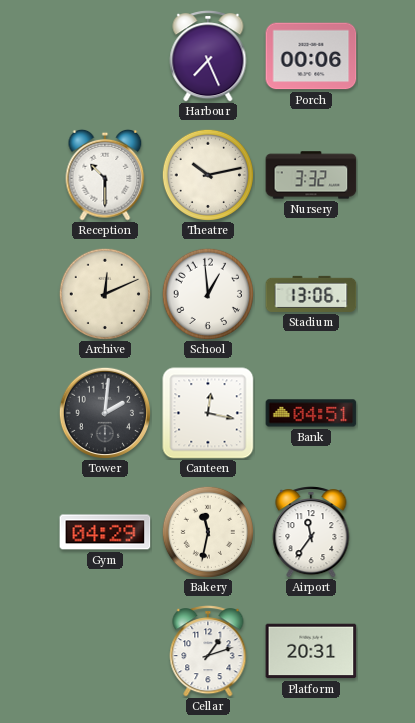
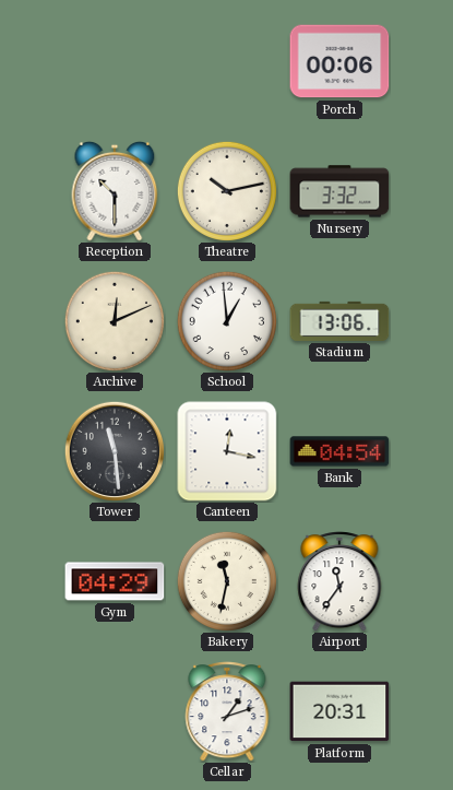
Harbour: 7:26 -> none
Tower: 2:01 -> 11:29
Bank: 04:51 -> 04:54
